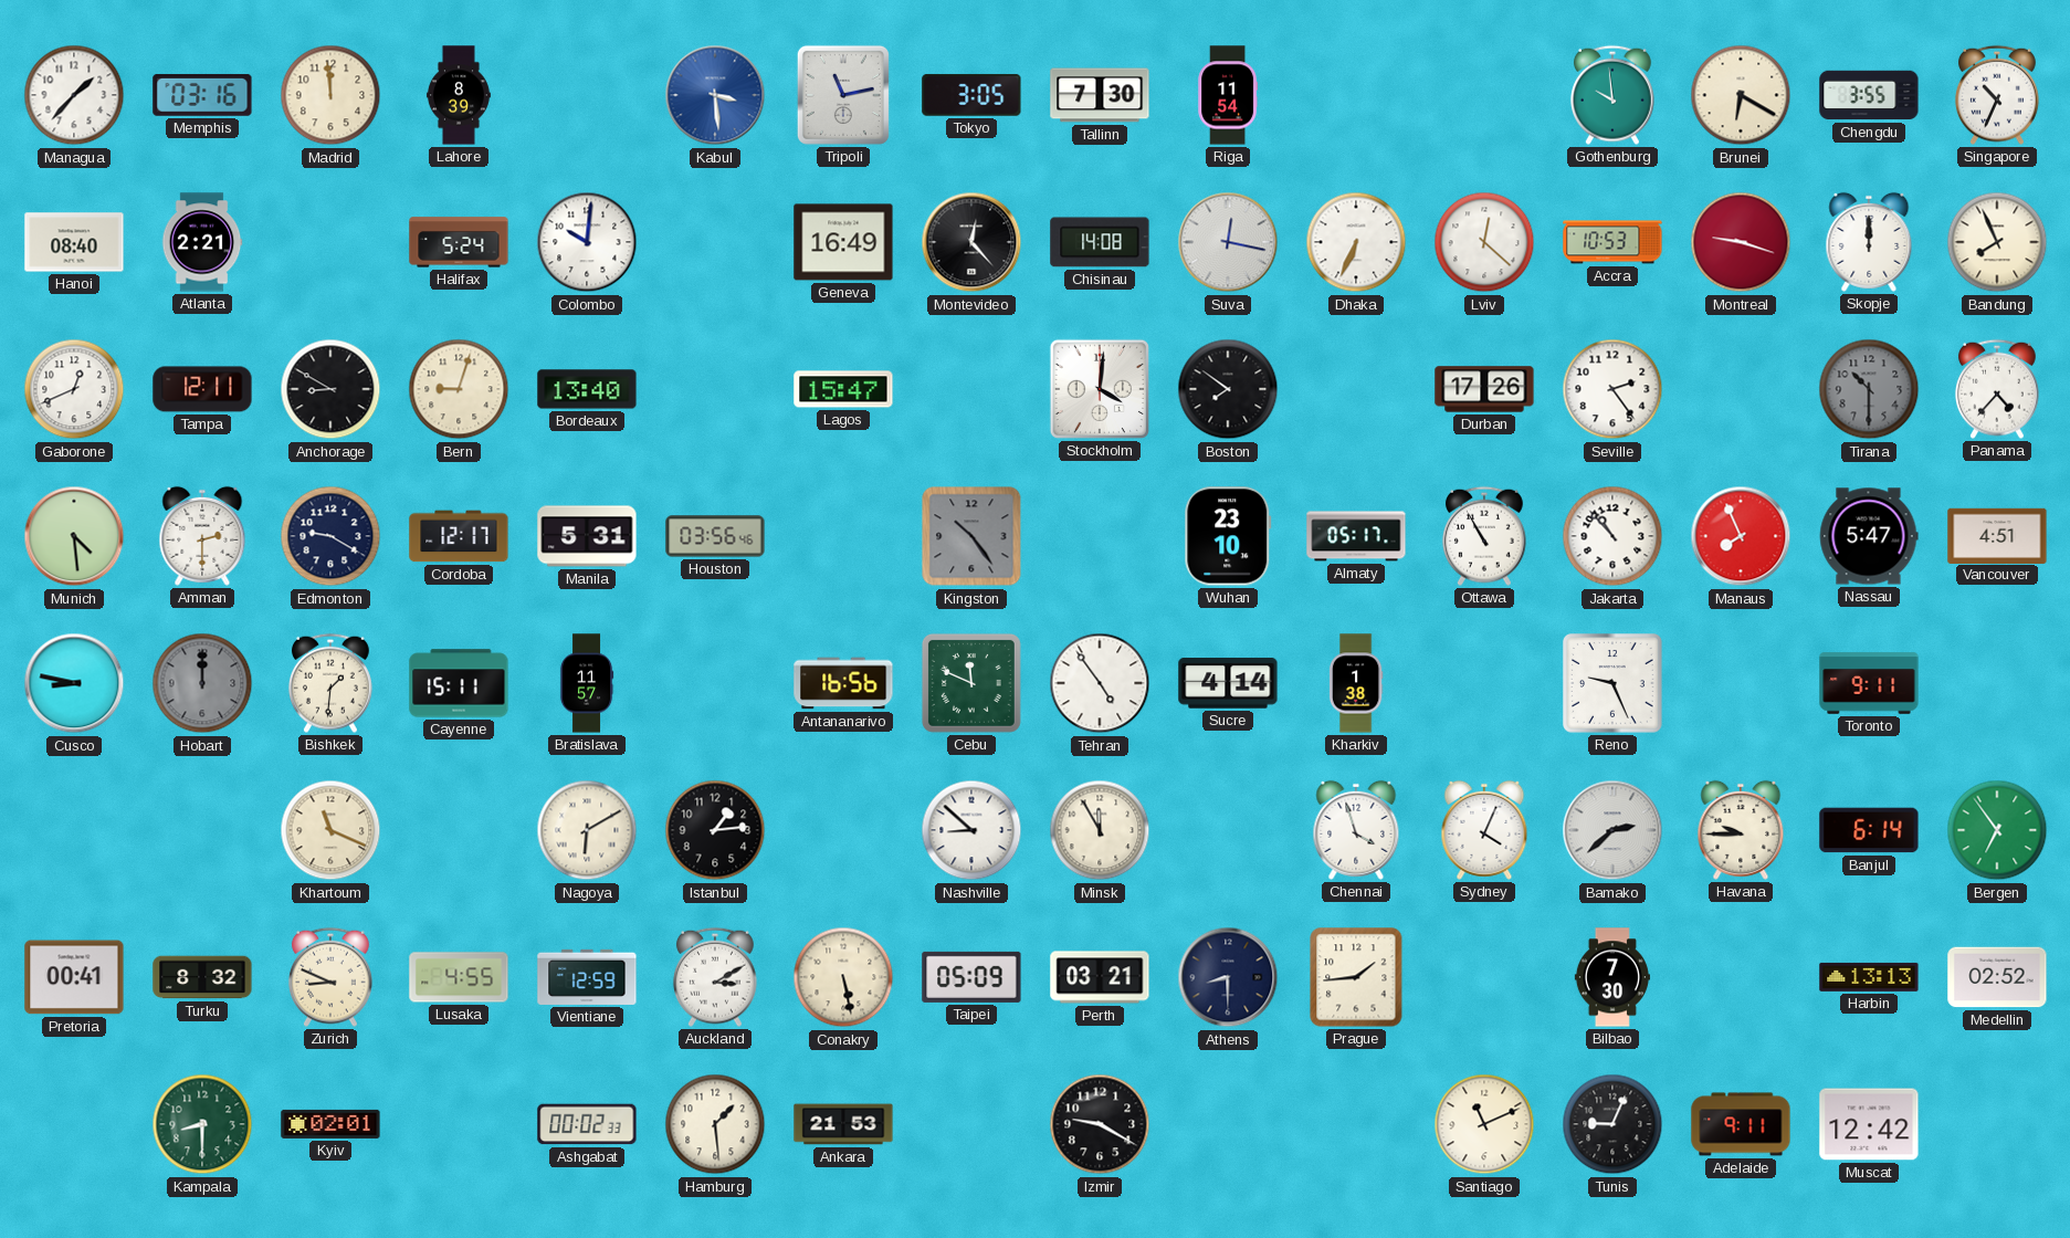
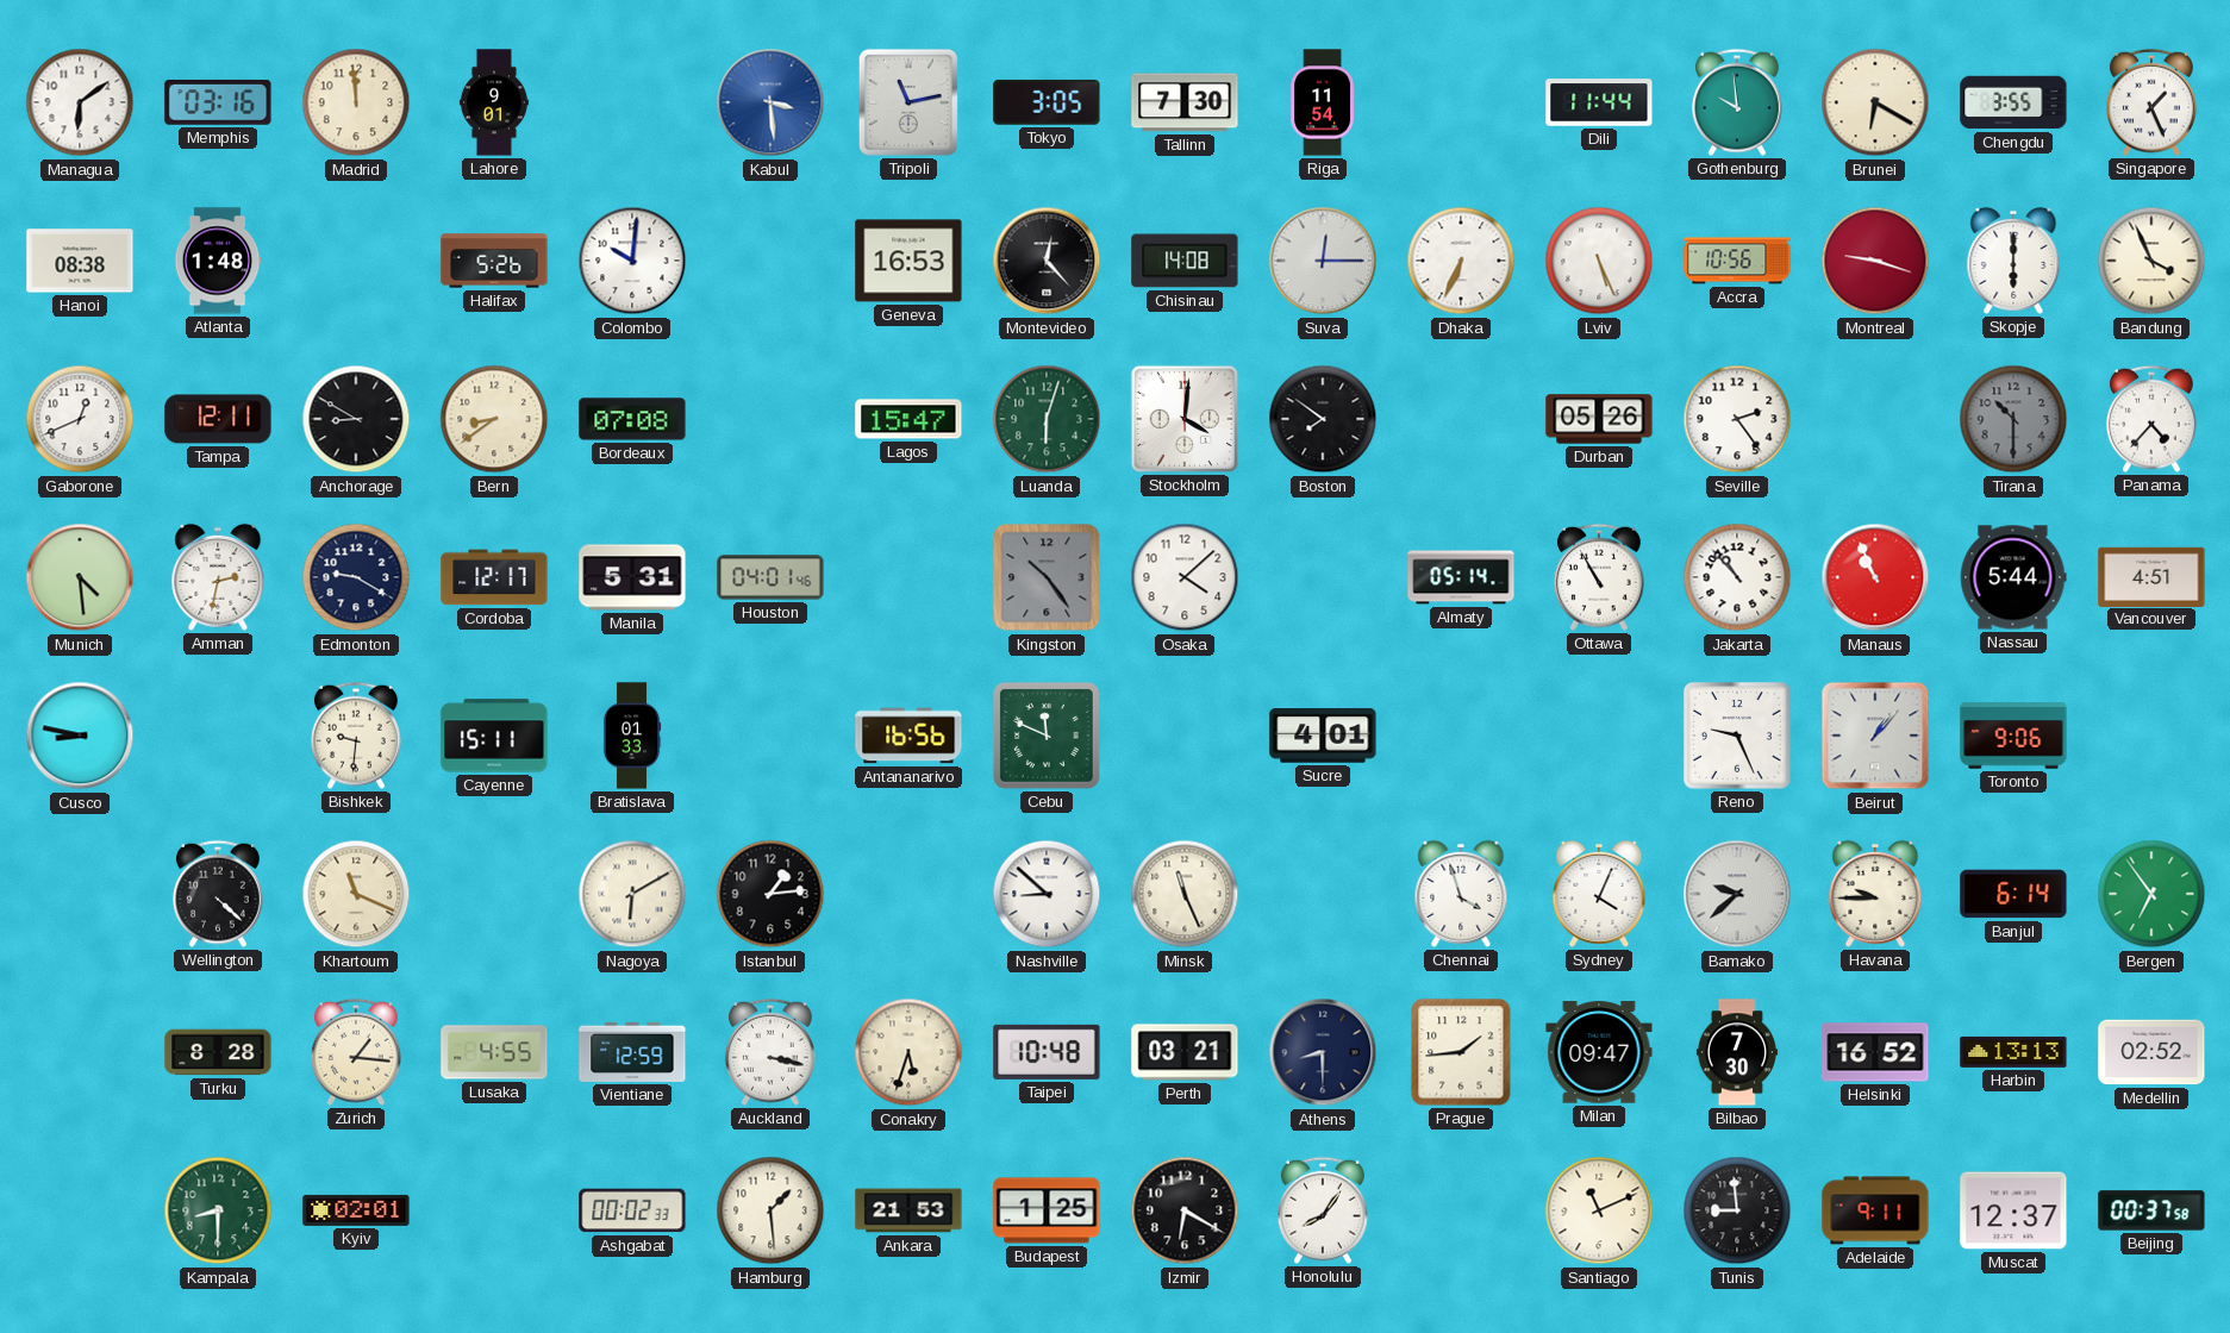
Managua: 1:37 -> 6:09
Lahore: 8:39 -> 9:01
Dili: none -> 11:44
Singapore: 10:34 -> 1:26
Hanoi: 08:40 -> 08:38
Atlanta: 2:21 -> 1:48
Halifax: 5:24 -> 5:26
Geneva: 16:49 -> 16:53
Suva: 12:17 -> 12:15
Lviv: 12:22 -> 5:26
Accra: 10:53 -> 10:56
Skopje: 12:00 -> 6:00
Bandung: 7:56 -> 3:56
Bern: 9:03 -> 8:39
Bordeaux: 13:40 -> 07:08
Luanda: none -> 6:03
Durban: 17:26 -> 05:26
Amman: 2:30 -> 2:32
Houston: 03:56 -> 04:01
Osaka: none -> 4:08
Wuhan: 23:10 -> none
Almaty: 05:17 -> 05:14
Manaus: 7:56 -> 10:56
Nassau: 5:47 -> 5:44
Hobart: 12:00 -> none
Bishkek: 1:31 -> 9:31
Bratislava: 11:57 -> 01:33
Tehran: 4:54 -> none
Sucre: 4:14 -> 4:01
Kharkiv: 1:38 -> none
Beirut: none -> 1:07
Toronto: 9:11 -> 9:06
Wellington: none -> 4:22
Minsk: 11:55 -> 11:26
Bamako: 2:38 -> 9:38
Pretoria: 00:41 -> none
Turku: 8:32 -> 8:28
Zurich: 8:49 -> 1:16
Auckland: 3:10 -> 3:17
Conakry: 5:28 -> 5:33
Taipei: 05:09 -> 10:48
Milan: none -> 09:47
Helsinki: none -> 16:52
Budapest: none -> 1:25
Izmir: 9:20 -> 6:20
Honolulu: none -> 8:06
Tunis: 9:04 -> 8:59
Muscat: 12:42 -> 12:37
Beijing: none -> 00:37
